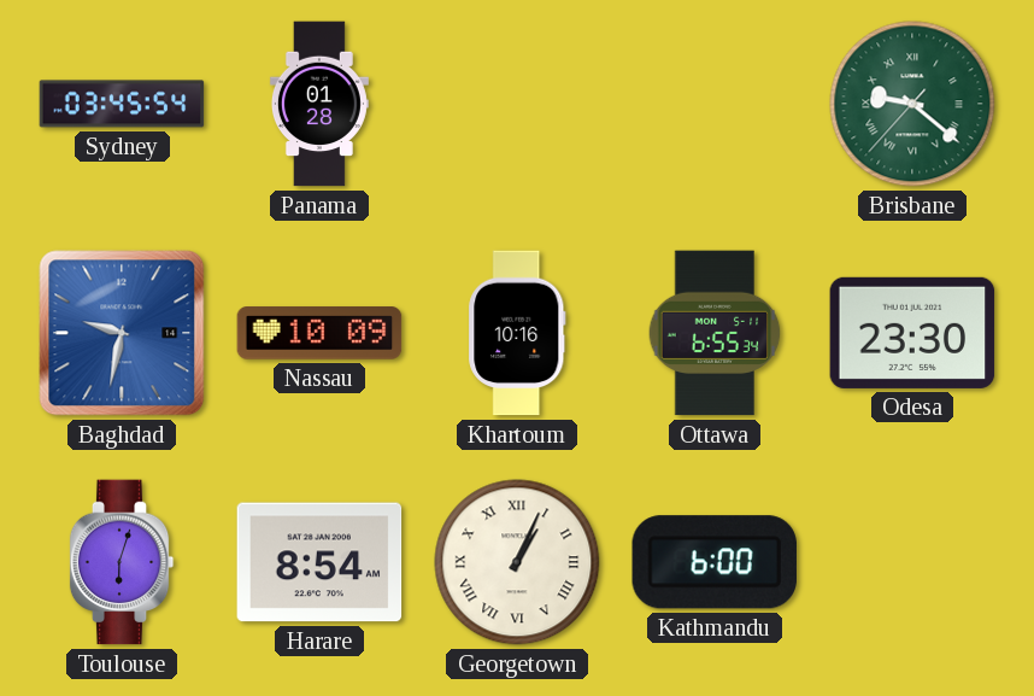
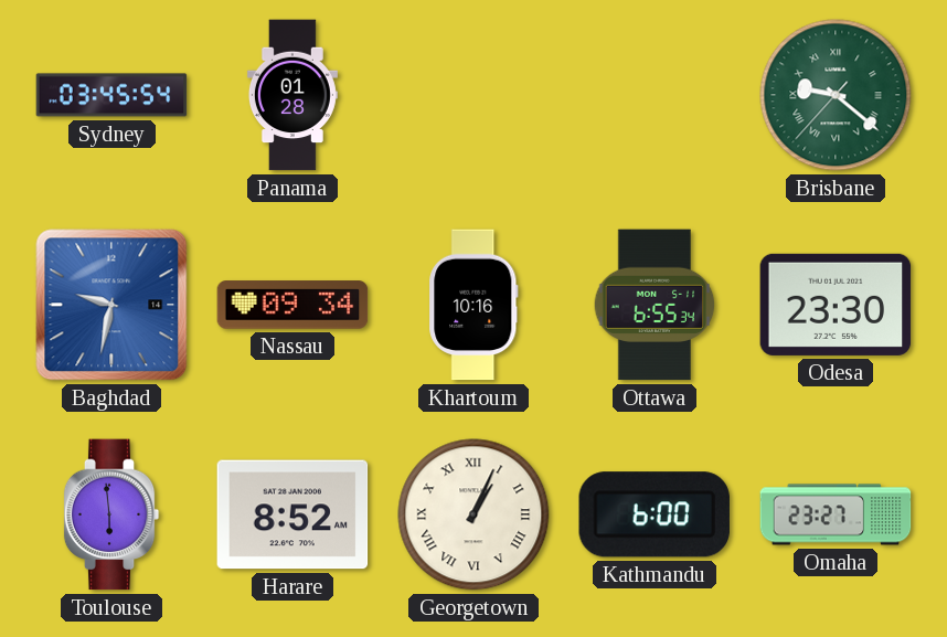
Nassau: 10:09 -> 09:34
Toulouse: 6:03 -> 5:59
Harare: 8:54 -> 8:52
Omaha: none -> 23:27
